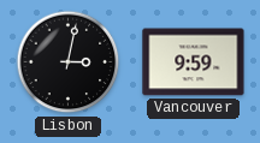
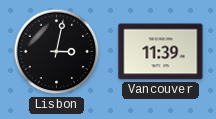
Vancouver: 9:59 -> 11:39
